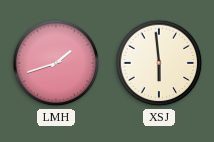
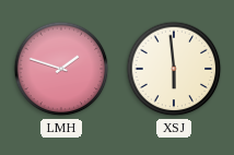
LMH: 1:42 -> 1:48
